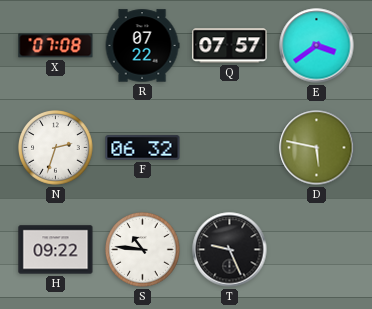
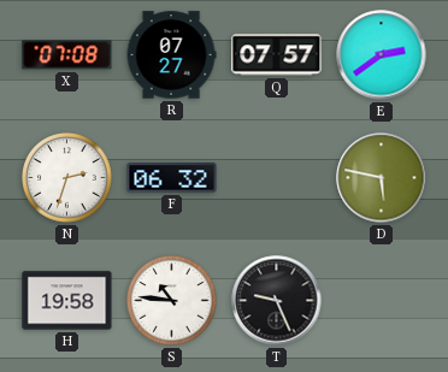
R: 07:22 -> 07:27
E: 3:39 -> 2:39
H: 09:22 -> 19:58
